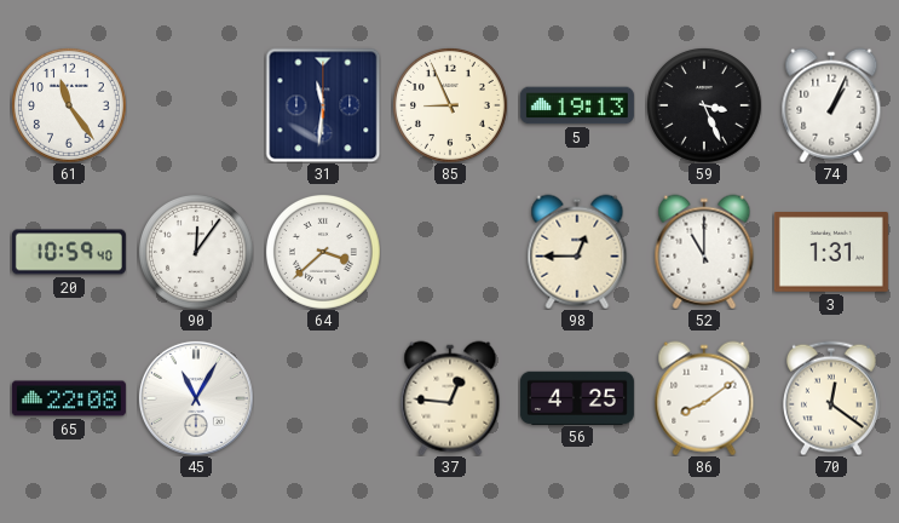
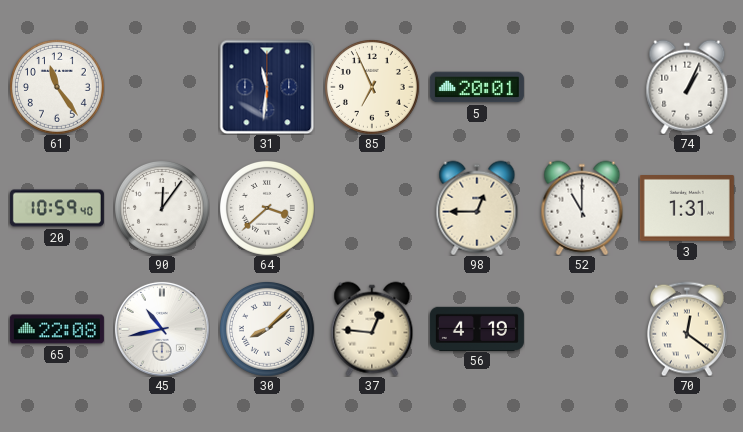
85: 8:56 -> 6:56
5: 19:13 -> 20:01
59: 3:26 -> none
45: 11:05 -> 10:43
30: none -> 8:08
56: 4:25 -> 4:19
86: 8:09 -> none
